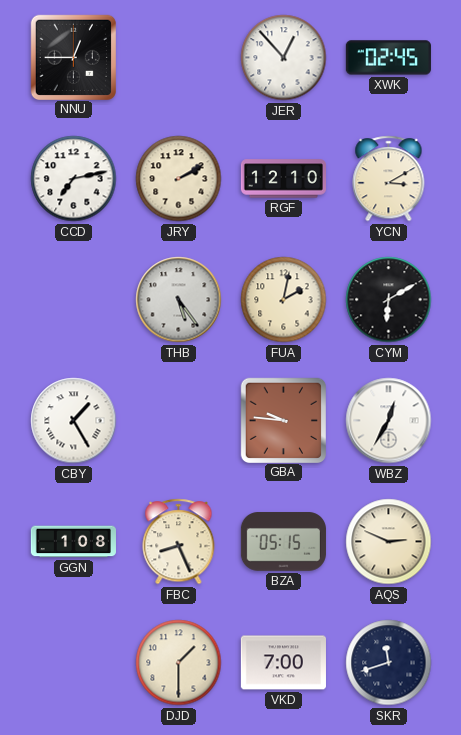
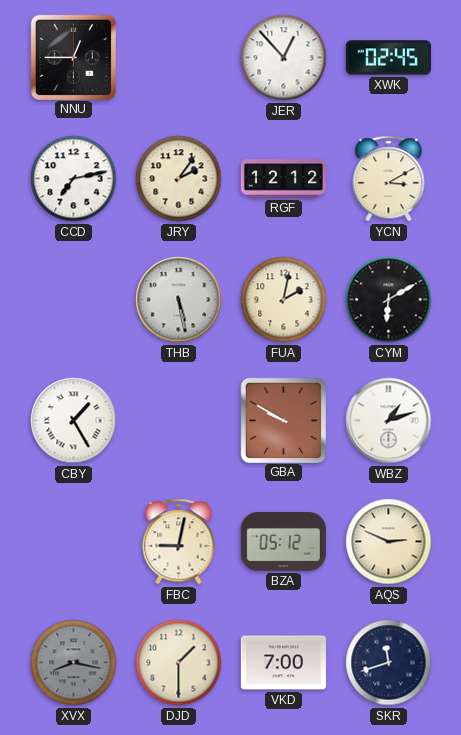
JRY: 2:10 -> 2:06
RGF: 12:10 -> 12:12
THB: 5:24 -> 5:28
GBA: 9:46 -> 9:50
WBZ: 12:35 -> 1:12
GGN: 1:08 -> none
FBC: 8:26 -> 9:02
BZA: 05:15 -> 05:12
XVX: none -> 8:17
